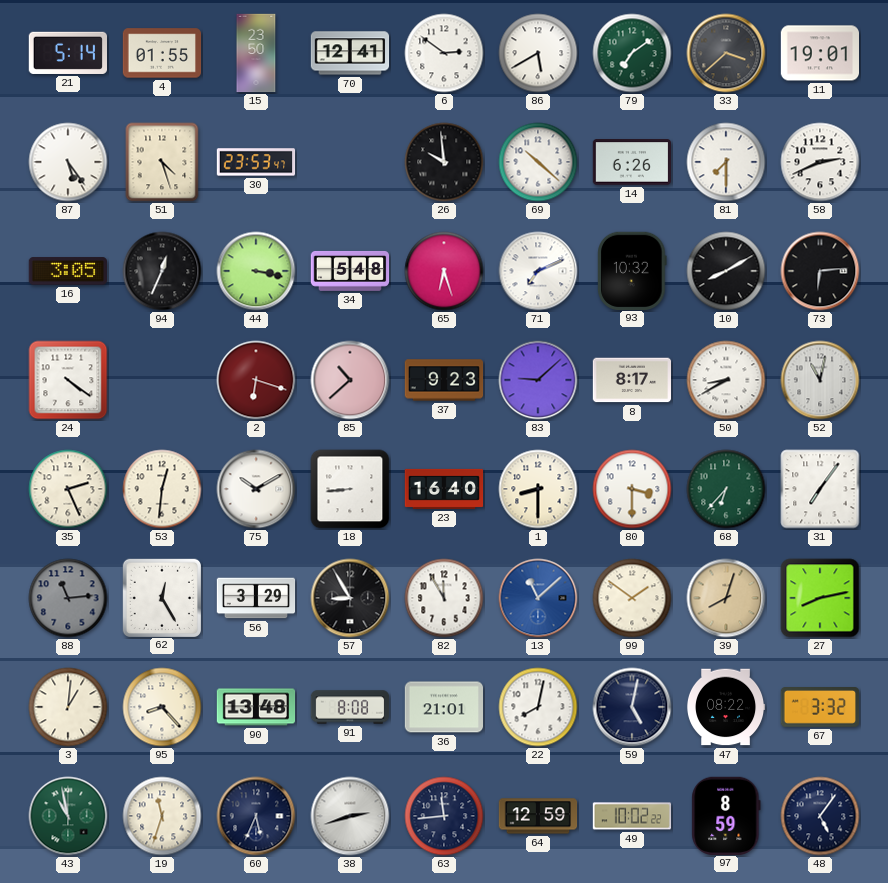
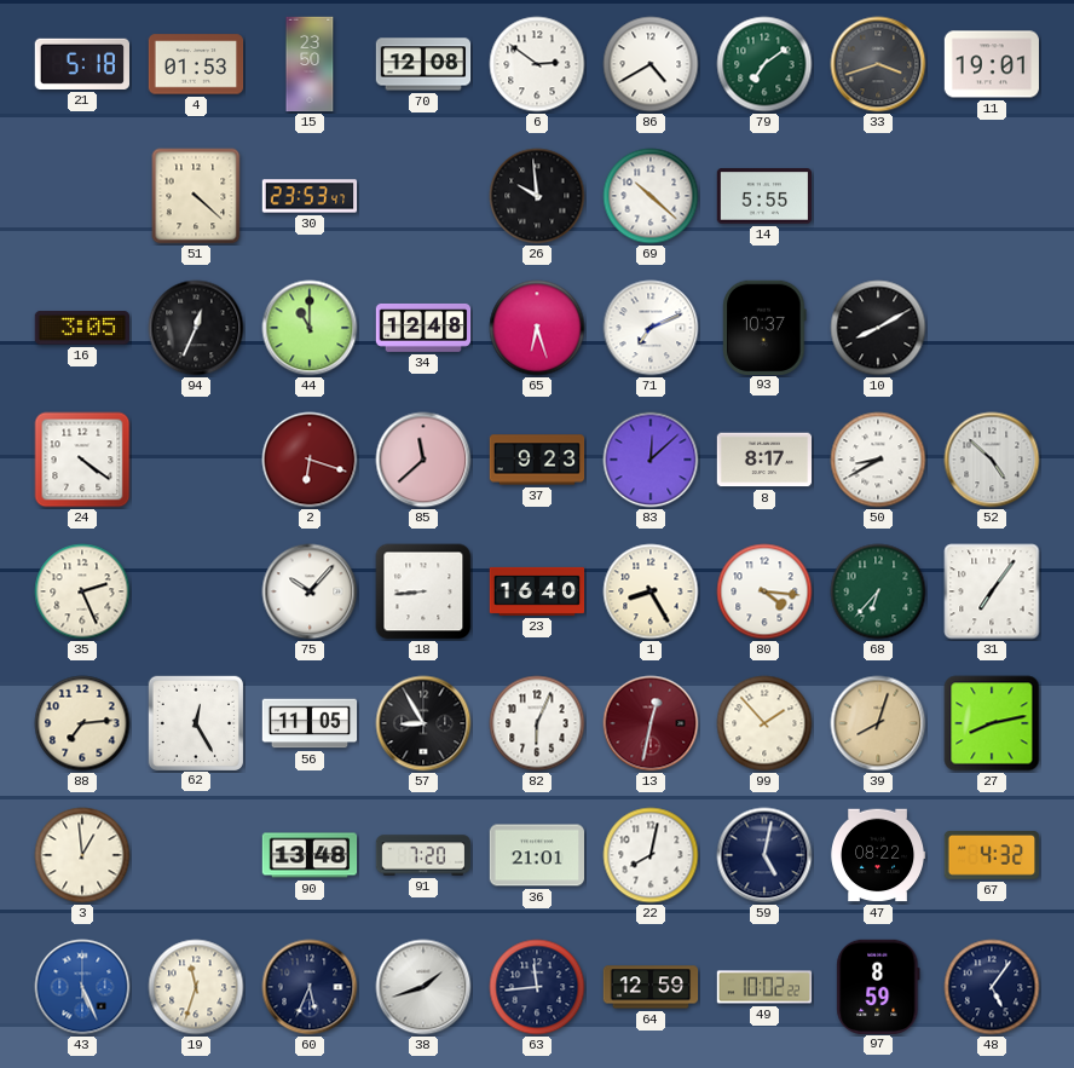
21: 5:14 -> 5:18
4: 01:55 -> 01:53
70: 12:41 -> 12:08
86: 5:40 -> 4:40
33: 3:38 -> 3:42
87: 5:24 -> none
51: 4:27 -> 4:22
14: 6:26 -> 5:55
81: 7:30 -> none
58: 2:41 -> none
44: 3:17 -> 11:00
34: 5:48 -> 12:48
93: 10:32 -> 10:37
73: 6:14 -> none
85: 10:38 -> 11:38
83: 9:08 -> 12:08
52: 11:02 -> 4:52
53: 12:31 -> none
75: 10:10 -> 10:07
1: 8:30 -> 8:25
80: 3:30 -> 4:16
88: 11:14 -> 7:14
88 dial: grey -> cream
56: 3:29 -> 11:05
82: 11:55 -> 6:04
13: 11:08 -> 12:32
13 dial: blue -> burgundy
99: 1:51 -> 1:53
3: 1:01 -> 12:59
95: 8:23 -> none
91: 8:08 -> 7:20
67: 3:32 -> 4:32
43: 10:58 -> 5:26
43 dial: green -> blue
38: 2:42 -> 1:42
